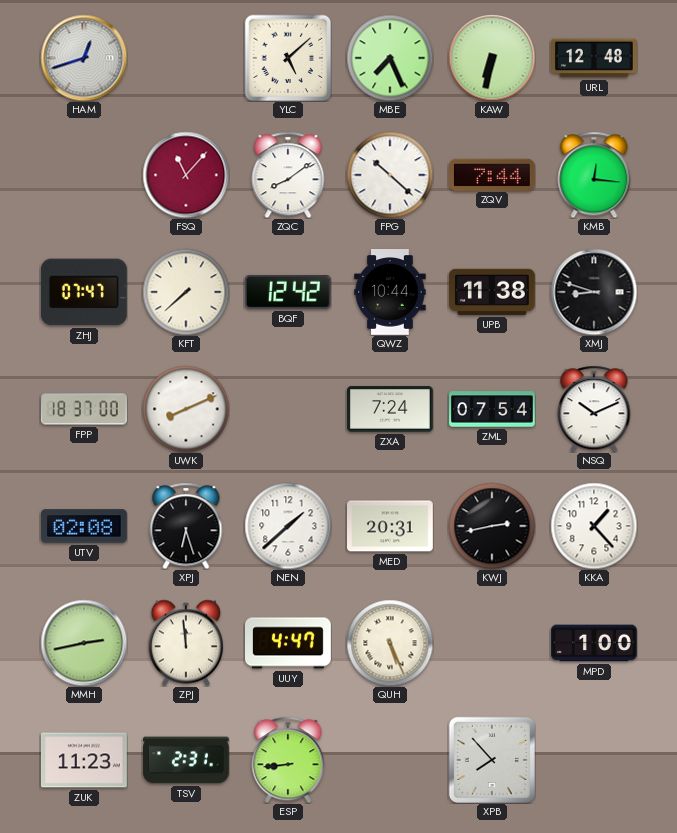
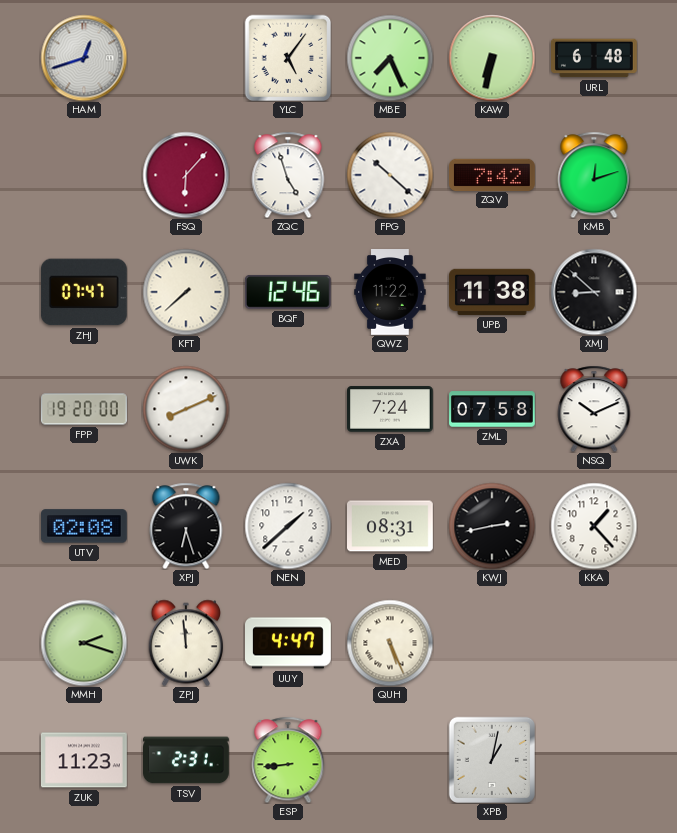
YLC: 5:08 -> 5:06
URL: 12:48 -> 6:48
FSQ: 11:07 -> 6:07
ZQC: 8:09 -> 4:57
ZQV: 7:44 -> 7:42
KMB: 12:16 -> 12:12
BQF: 12:42 -> 12:46
QWZ: 10:44 -> 11:22
XMJ: 8:48 -> 8:52
FPP: 18:37 -> 19:20
ZML: 07:54 -> 07:58
MED: 20:31 -> 08:31
MMH: 2:43 -> 2:18
MPD: 1:00 -> none
XPB: 7:53 -> 1:02
